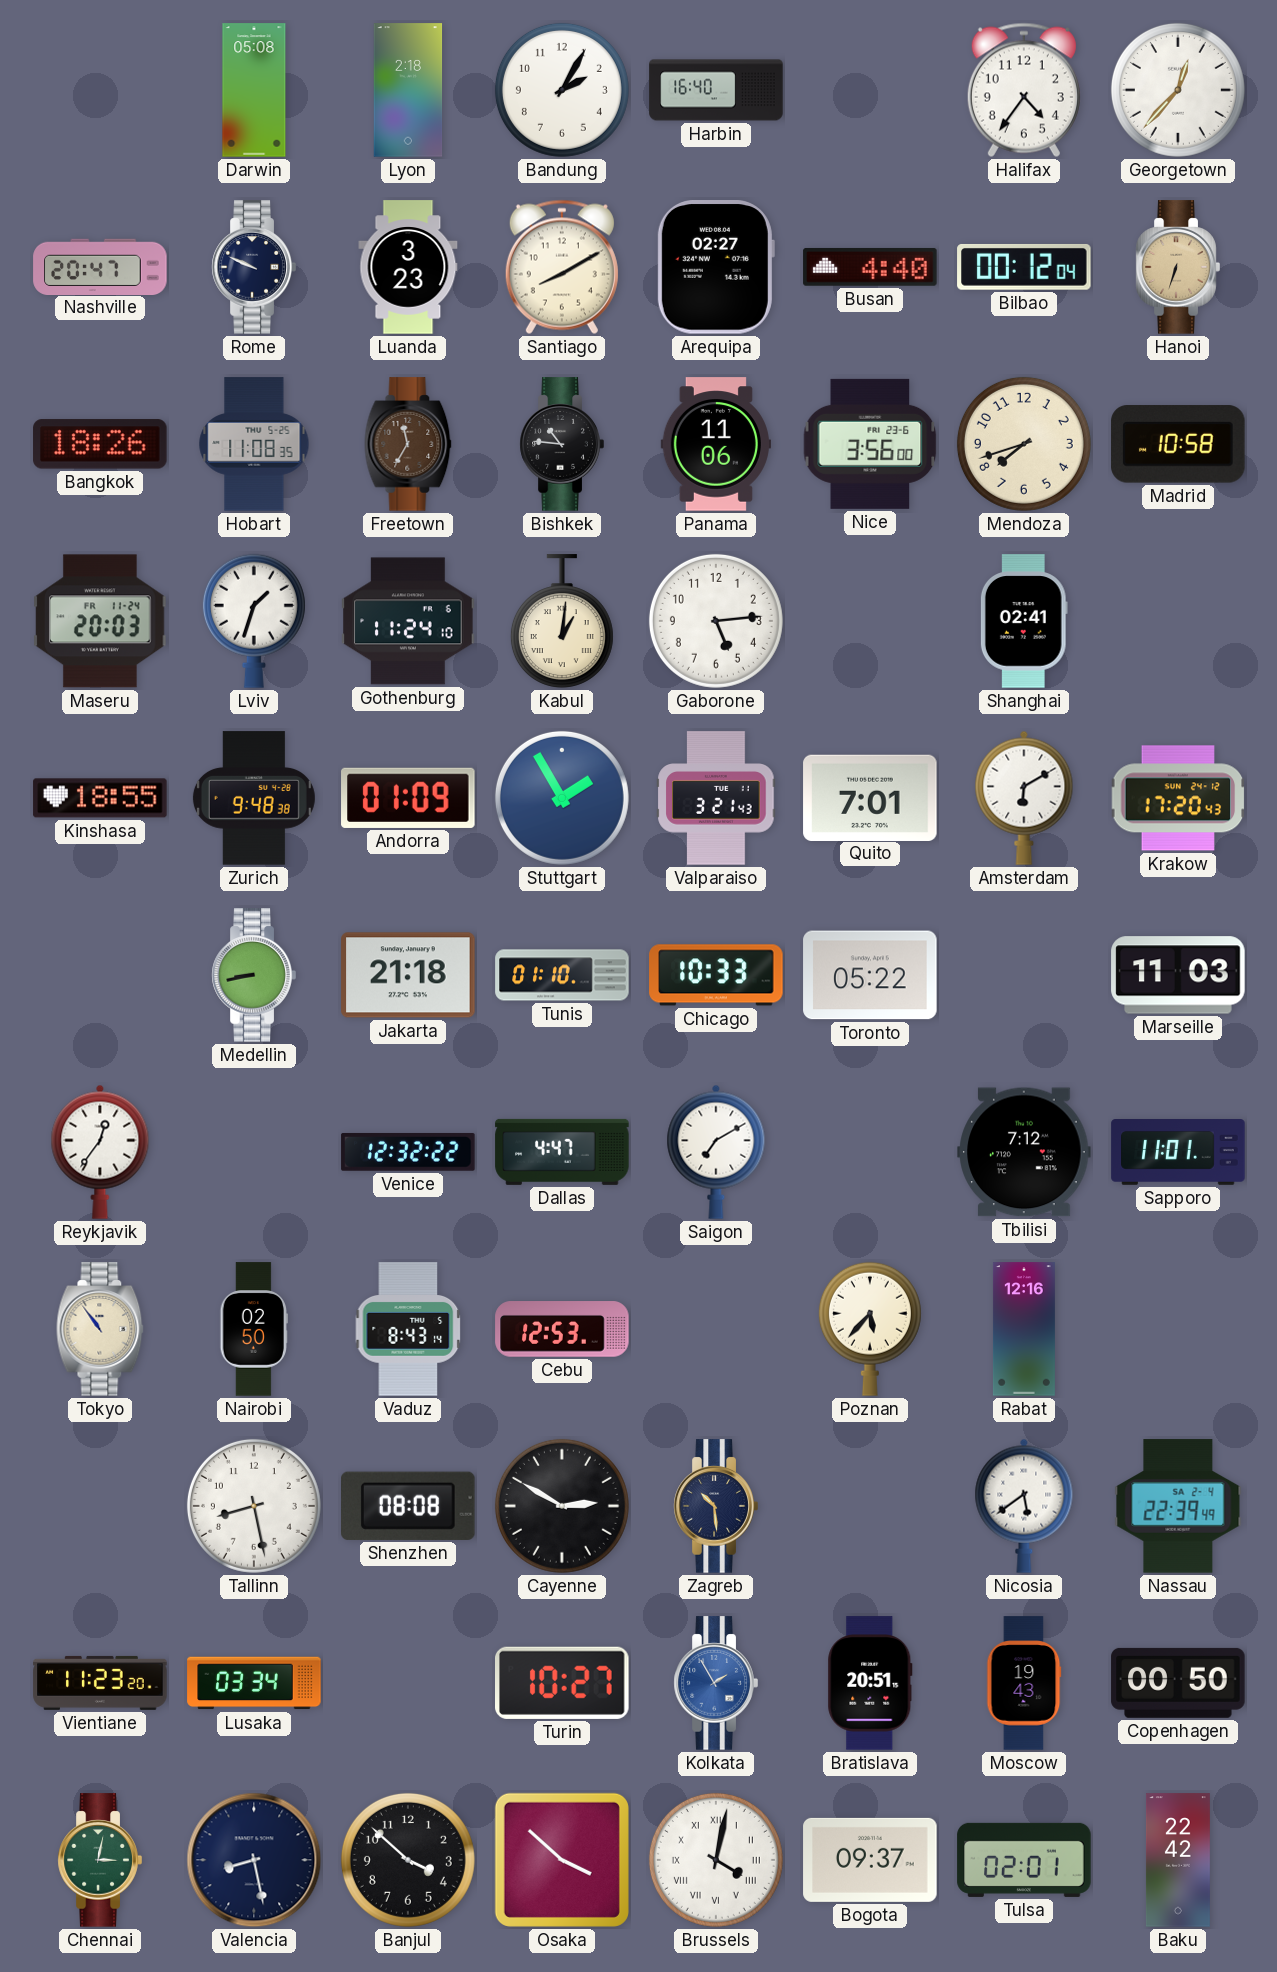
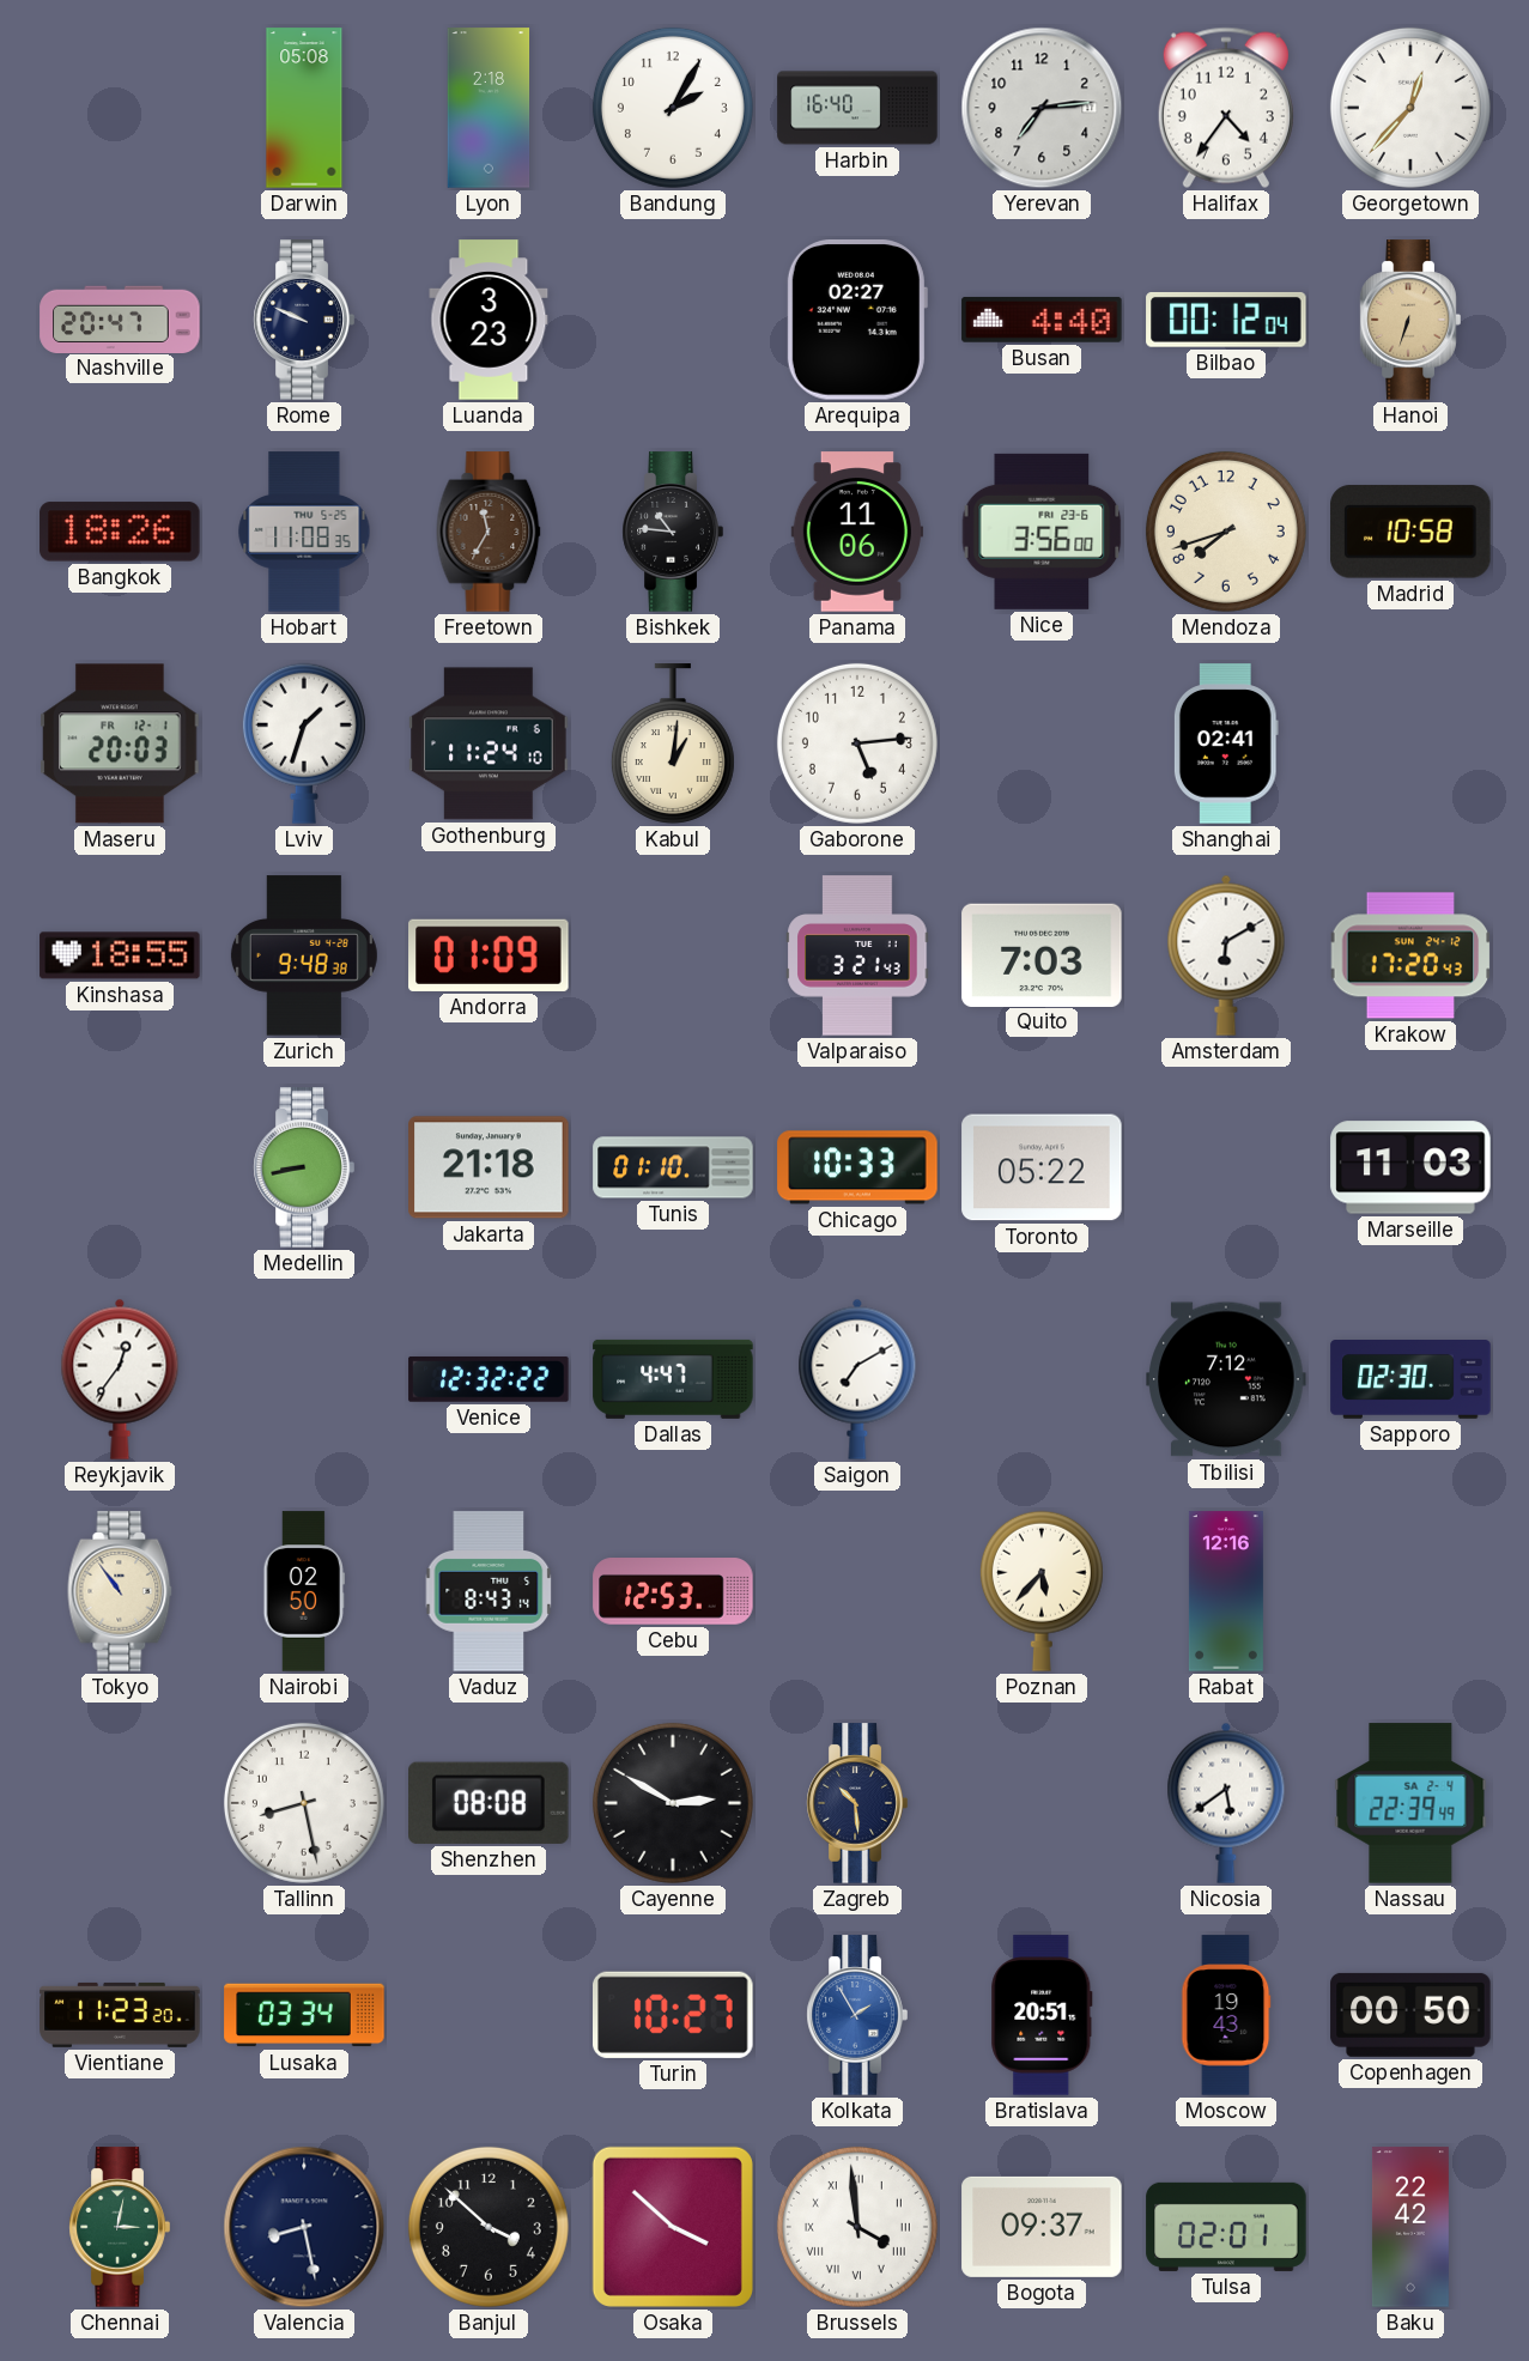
Yerevan: none -> 7:14
Santiago: 8:10 -> none
Maseru date: FR 11-24 -> FR 12-1
Stuttgart: 1:55 -> none
Quito: 7:01 -> 7:03
Sapporo: 11:01 -> 02:30
Brussels: 4:02 -> 3:59
